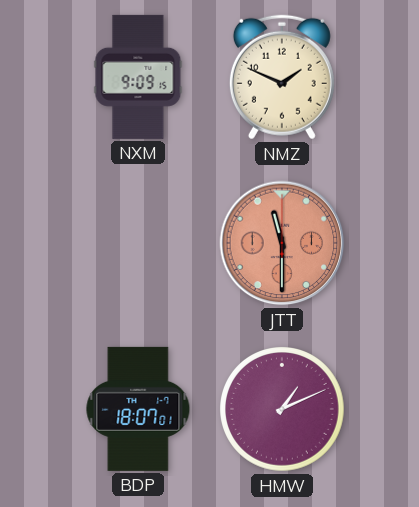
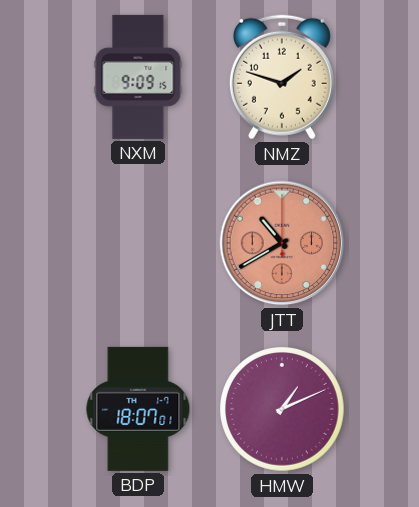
NMZ: 1:49 -> 1:48
JTT: 11:30 -> 10:40
